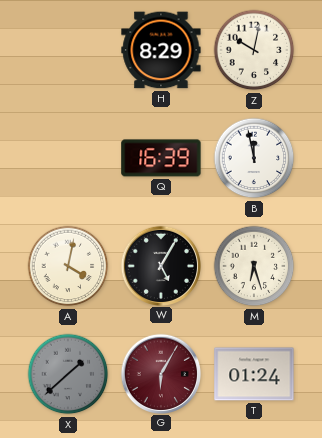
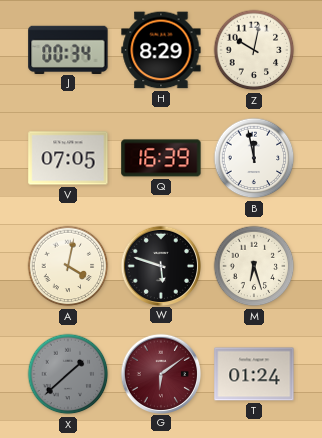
J: none -> 00:34
V: none -> 07:05
W: 5:05 -> 5:48
G: 6:05 -> 6:09
